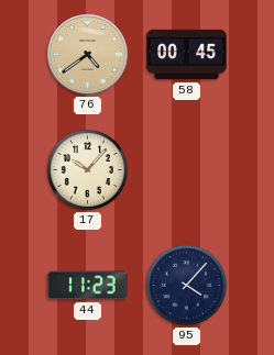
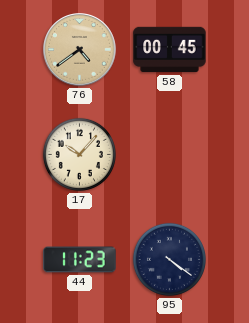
95: 4:07 -> 4:21
